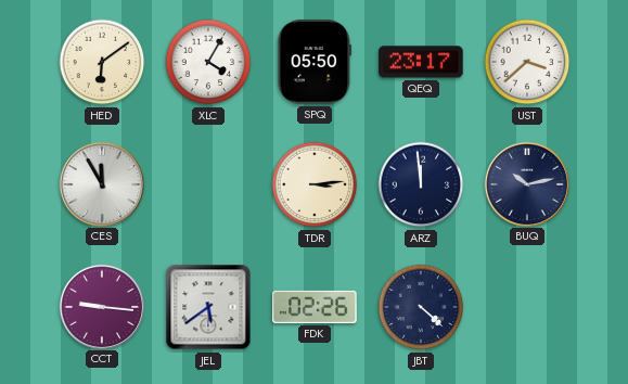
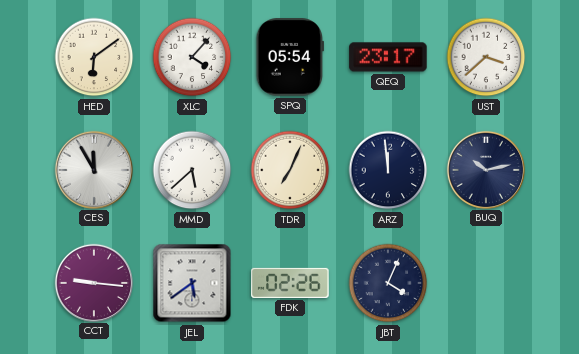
XLC: 4:05 -> 4:07
SPQ: 05:50 -> 05:54
MMD: none -> 5:38
TDR: 3:14 -> 7:04
JBT: 4:22 -> 4:04
